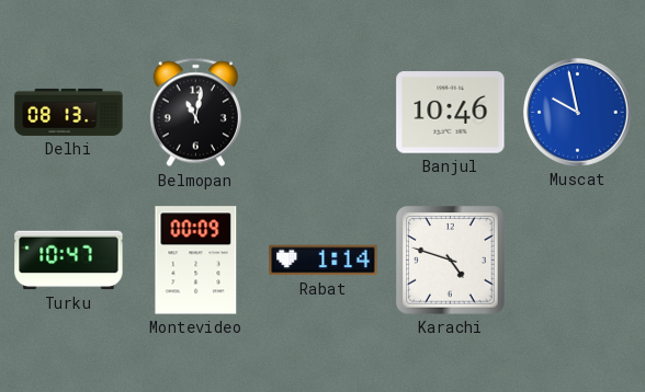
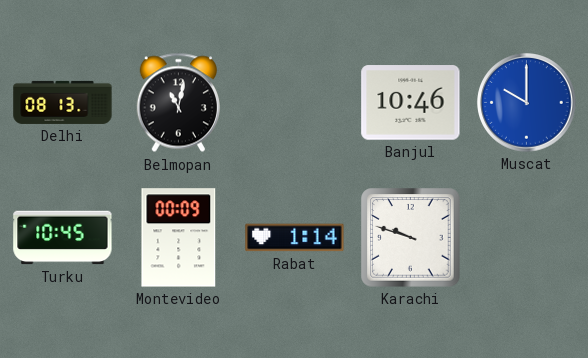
Muscat: 9:58 -> 10:00
Turku: 10:47 -> 10:45
Karachi: 4:48 -> 9:48
